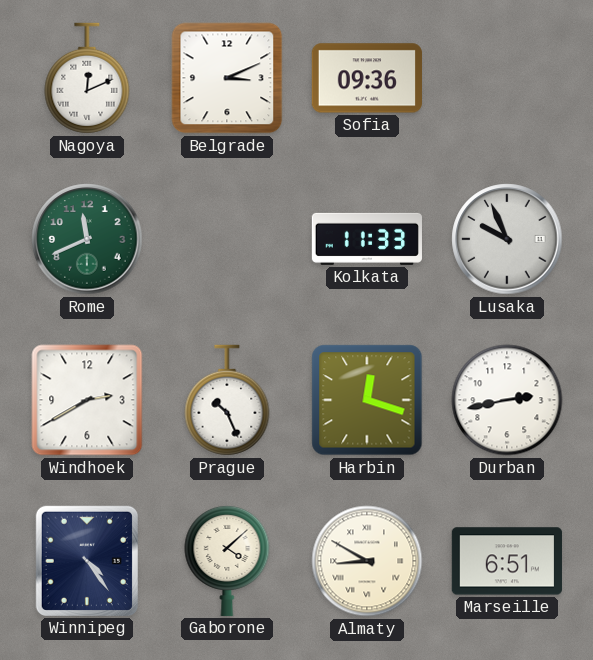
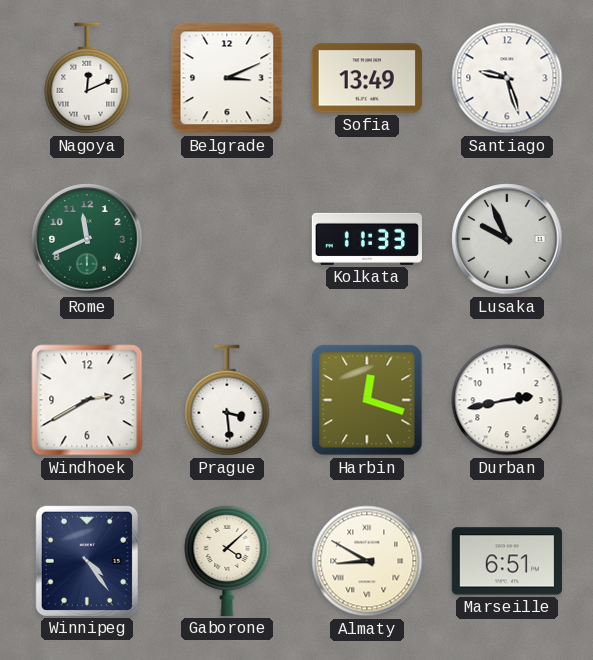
Sofia: 09:36 -> 13:49
Santiago: none -> 9:27
Prague: 10:26 -> 3:29
